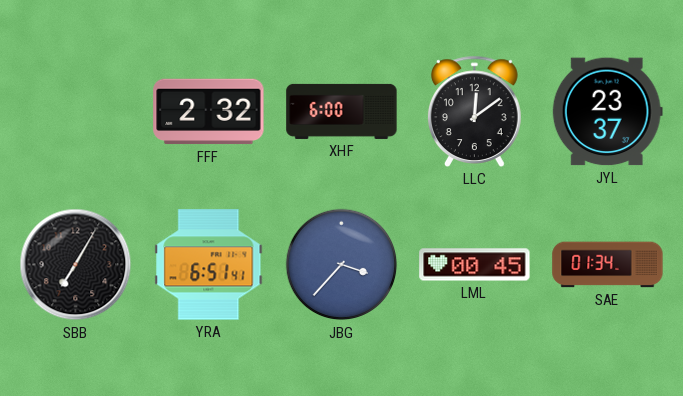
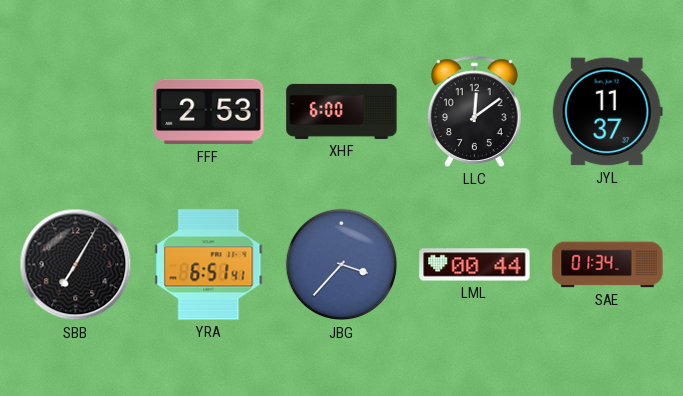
FFF: 2:32 -> 2:53
JYL: 23:37 -> 11:37
LML: 00:45 -> 00:44
